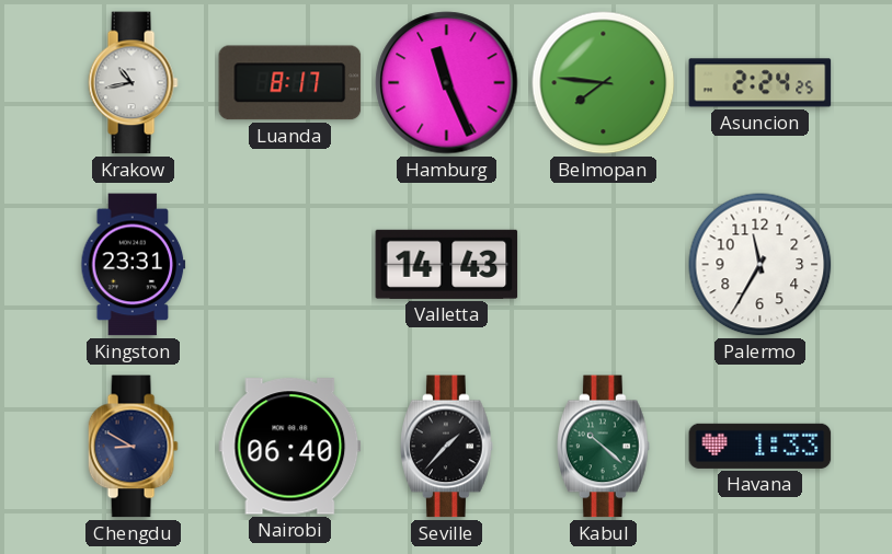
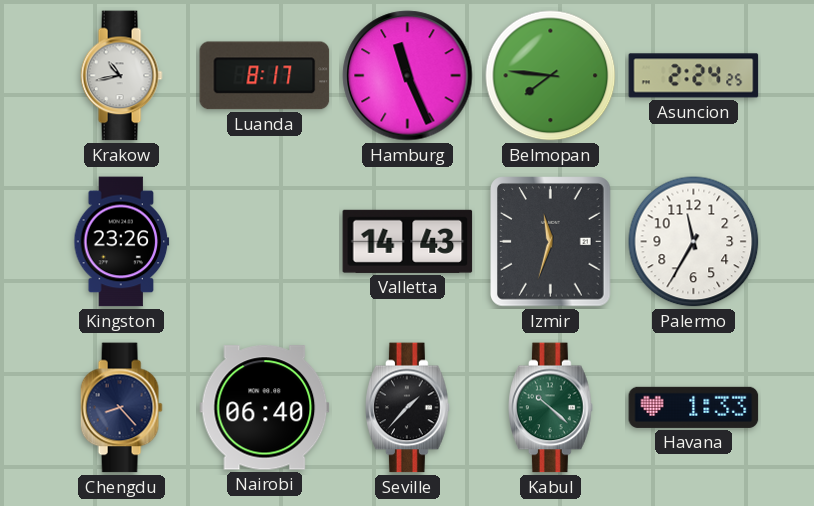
Kingston: 23:31 -> 23:26
Izmir: none -> 11:33
Chengdu: 8:50 -> 8:23
